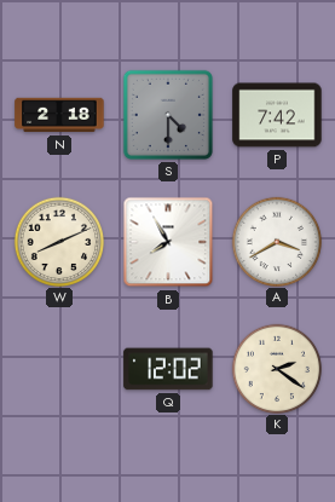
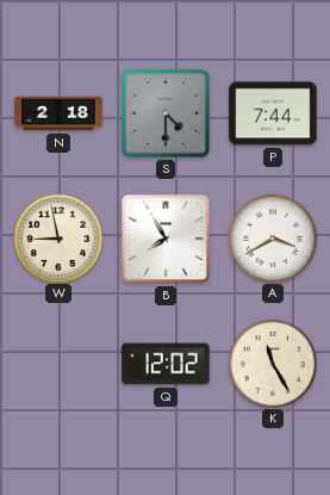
P: 7:42 -> 7:44
W: 8:11 -> 8:58
K: 2:21 -> 11:25
